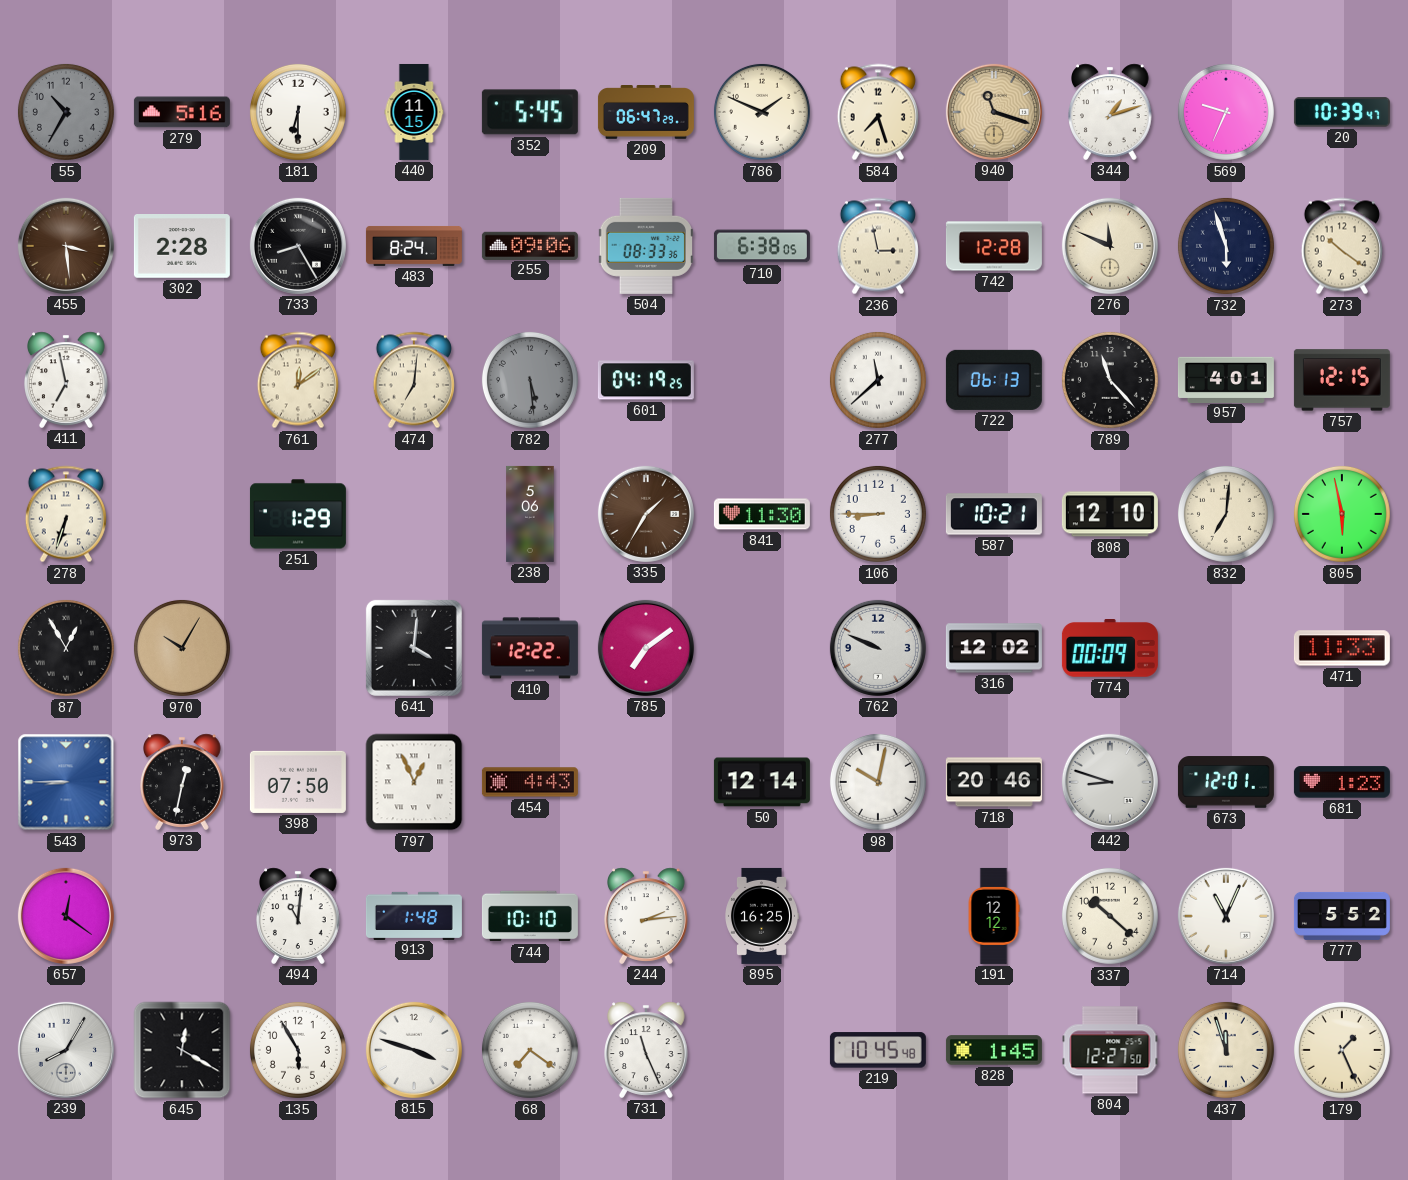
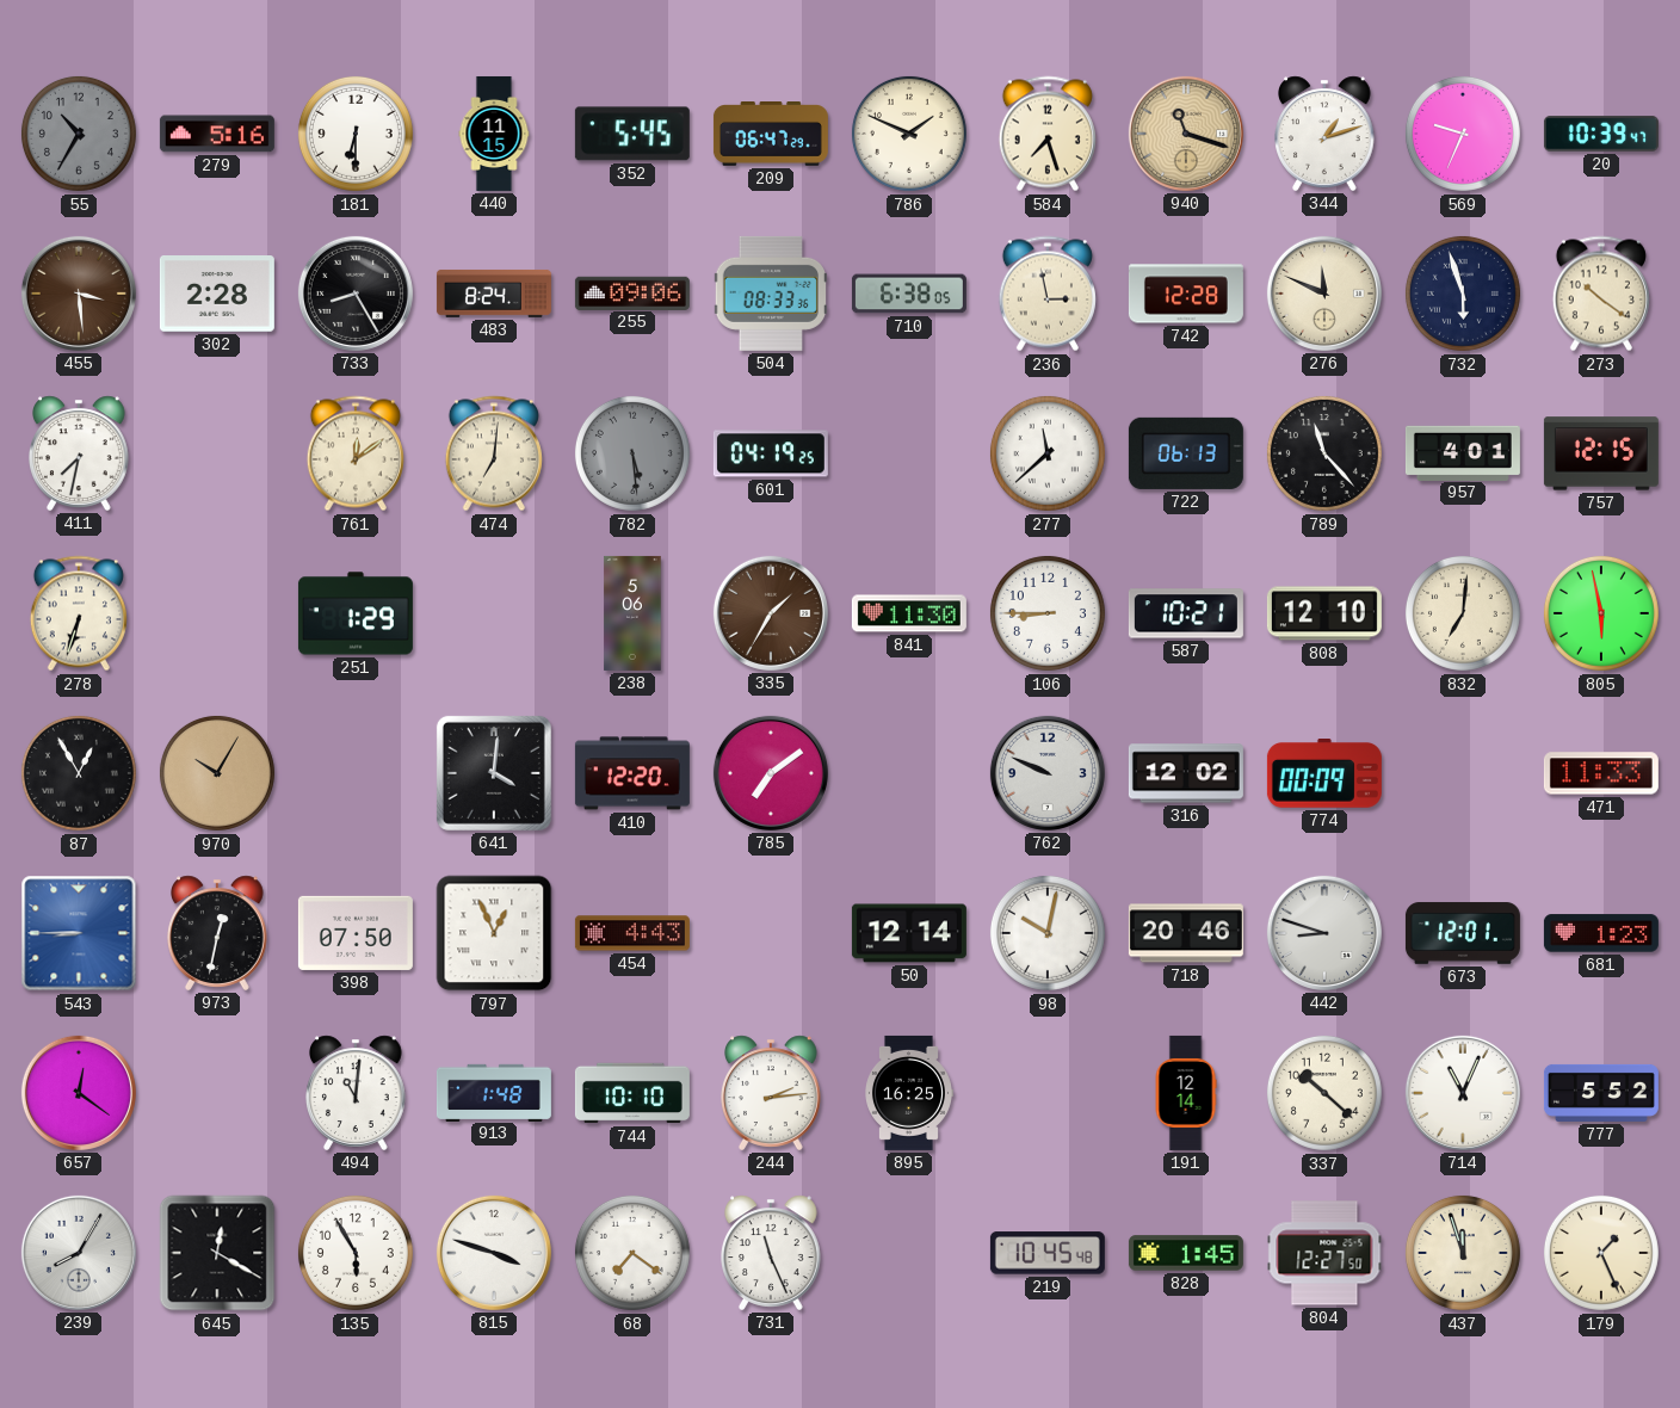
411: 6:58 -> 7:32
410: 12:22 -> 12:20
191: 12:12 -> 12:14
